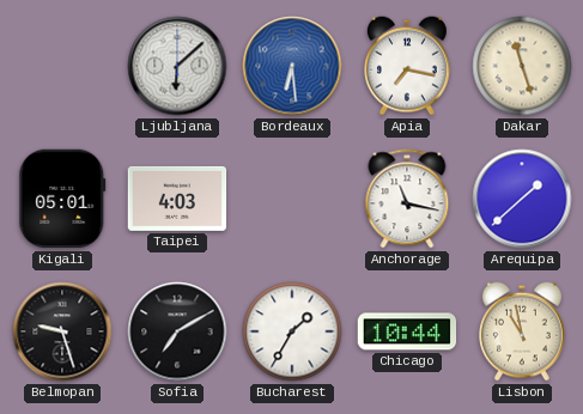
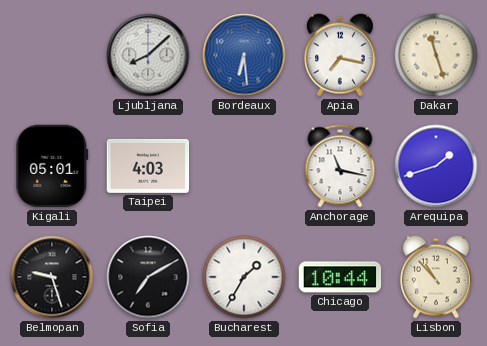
Ljubljana: 6:08 -> 8:08
Arequipa: 1:38 -> 1:42
Lisbon: 10:58 -> 10:53
